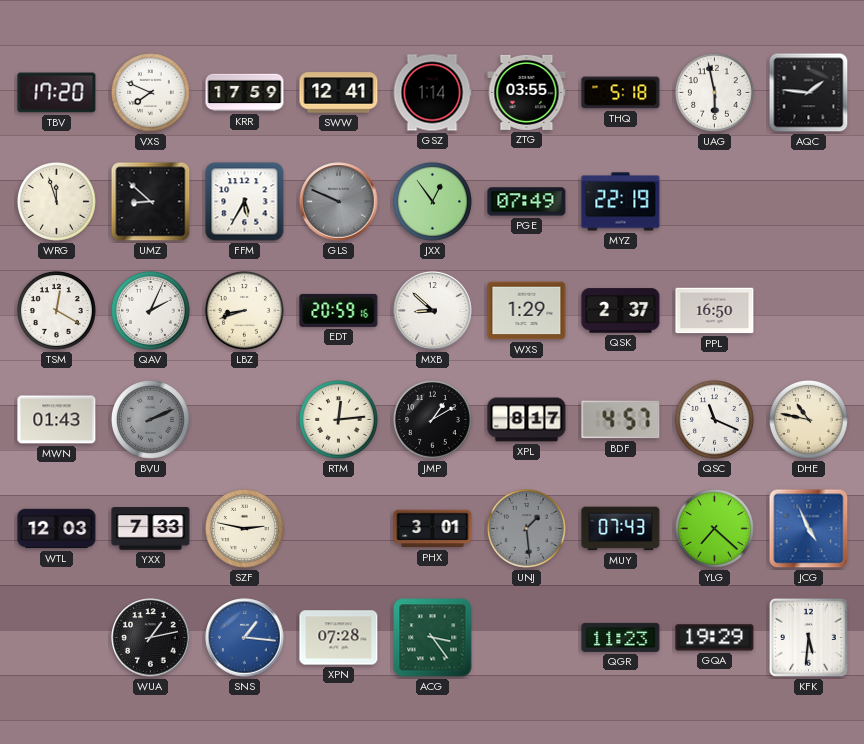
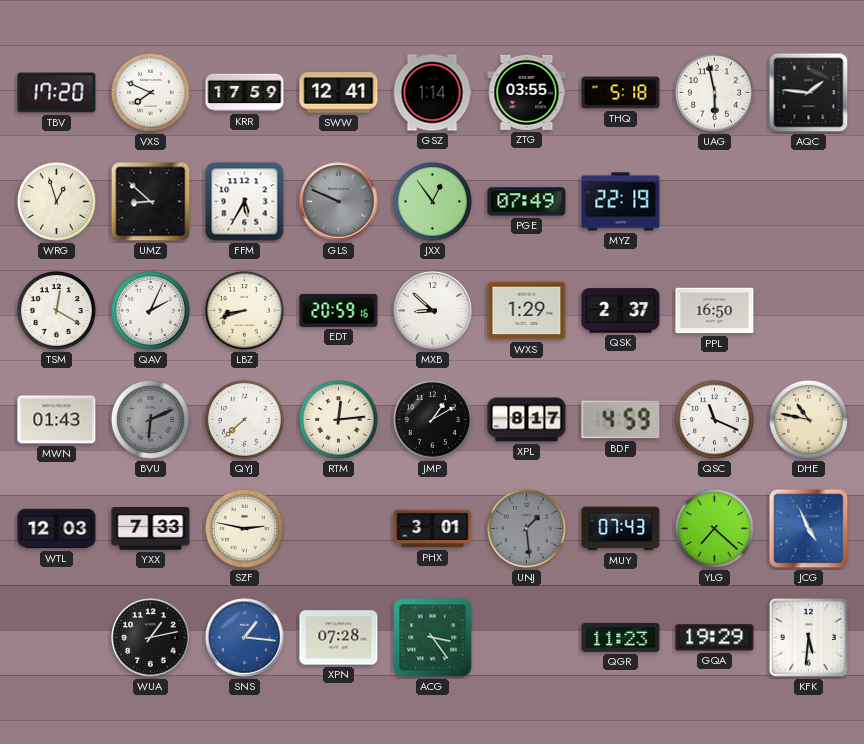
WRG: 11:57 -> 12:57
BVU: 2:11 -> 6:11
QYJ: none -> 7:38
BDF: 4:57 -> 4:59
